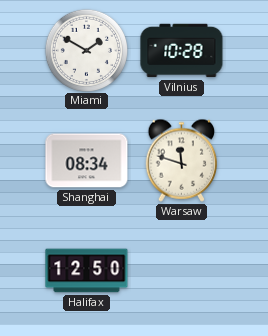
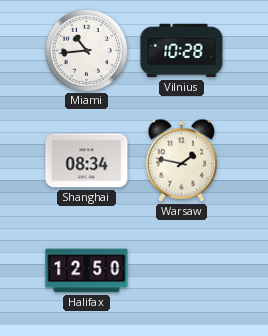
Miami: 1:50 -> 10:44
Warsaw: 11:48 -> 1:47
